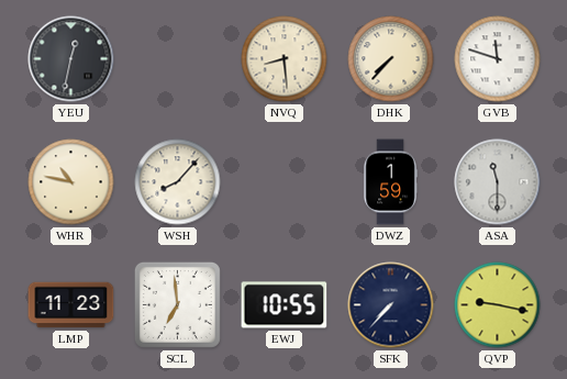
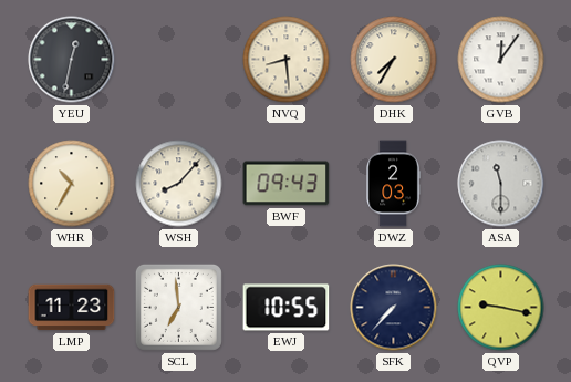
DHK: 7:37 -> 7:35
GVB: 11:48 -> 12:06
WHR: 10:47 -> 10:35
BWF: none -> 09:43
DWZ: 1:59 -> 2:03
